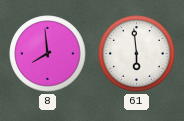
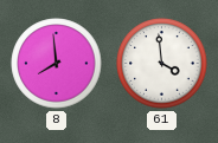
61: 5:59 -> 3:59
